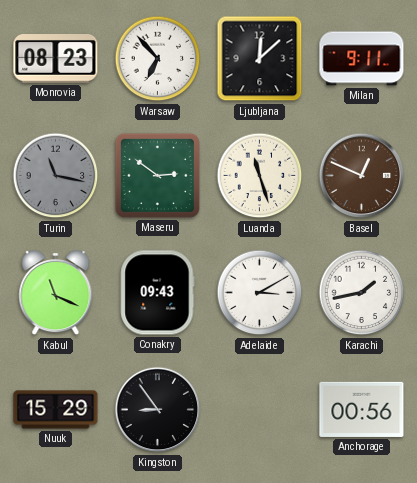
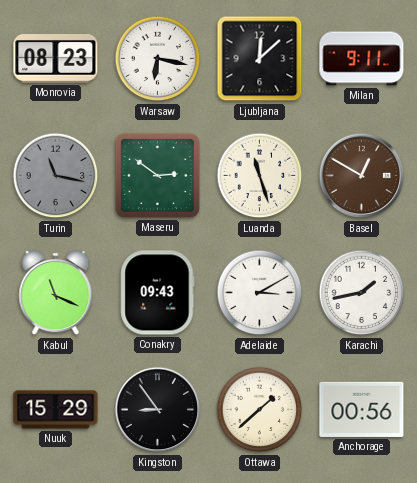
Warsaw: 6:53 -> 6:17
Basel: 12:49 -> 12:50
Ottawa: none -> 1:38
